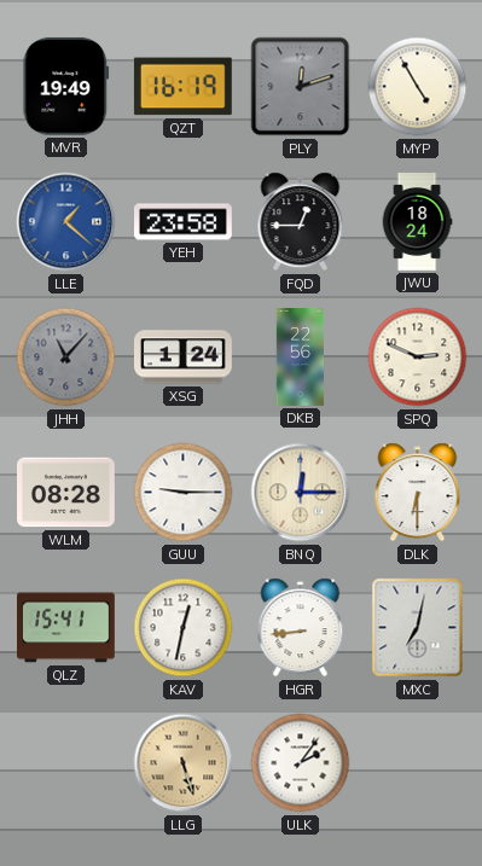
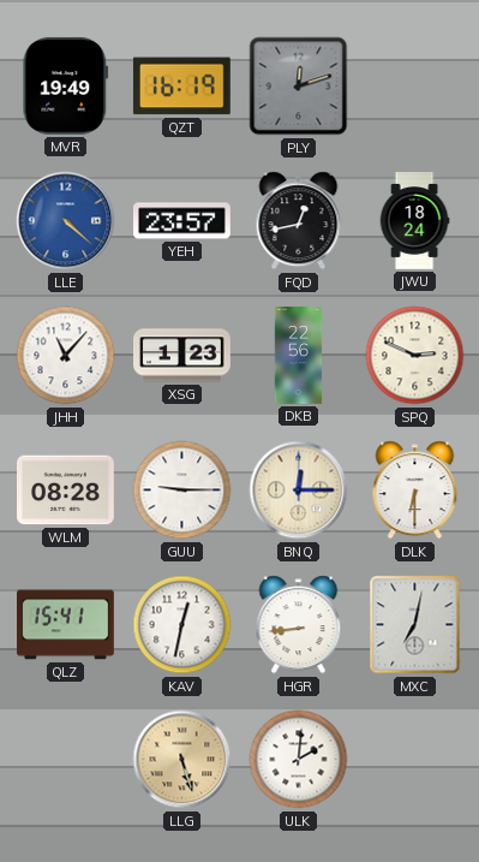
MYP: 4:55 -> none
LLE: 1:22 -> 4:22
YEH: 23:58 -> 23:57
FQD: 12:45 -> 12:43
JHH dial: grey -> white
XSG: 1:24 -> 1:23
ULK: 2:06 -> 2:01
